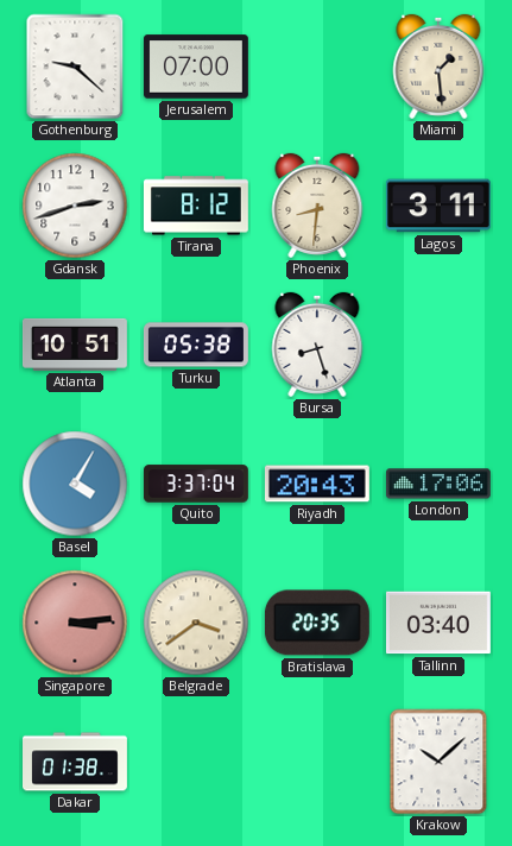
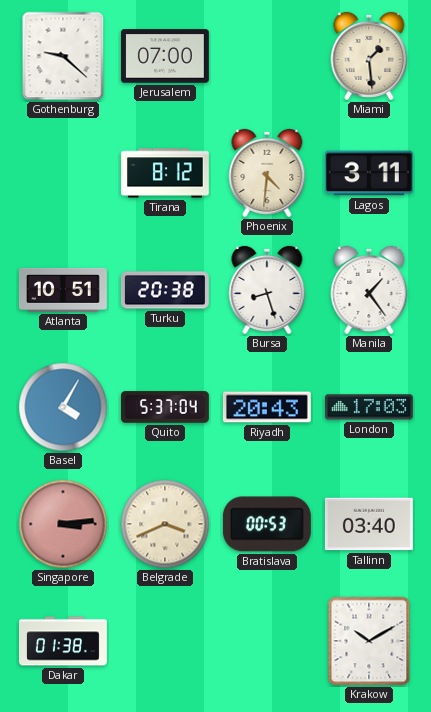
Gdansk: 2:42 -> none
Phoenix: 8:31 -> 4:31
Turku: 05:38 -> 20:38
Manila: none -> 1:24
Quito: 3:37 -> 5:37
London: 17:06 -> 17:03
Belgrade: 3:39 -> 3:41
Bratislava: 20:35 -> 00:53
Krakow: 10:08 -> 10:10
